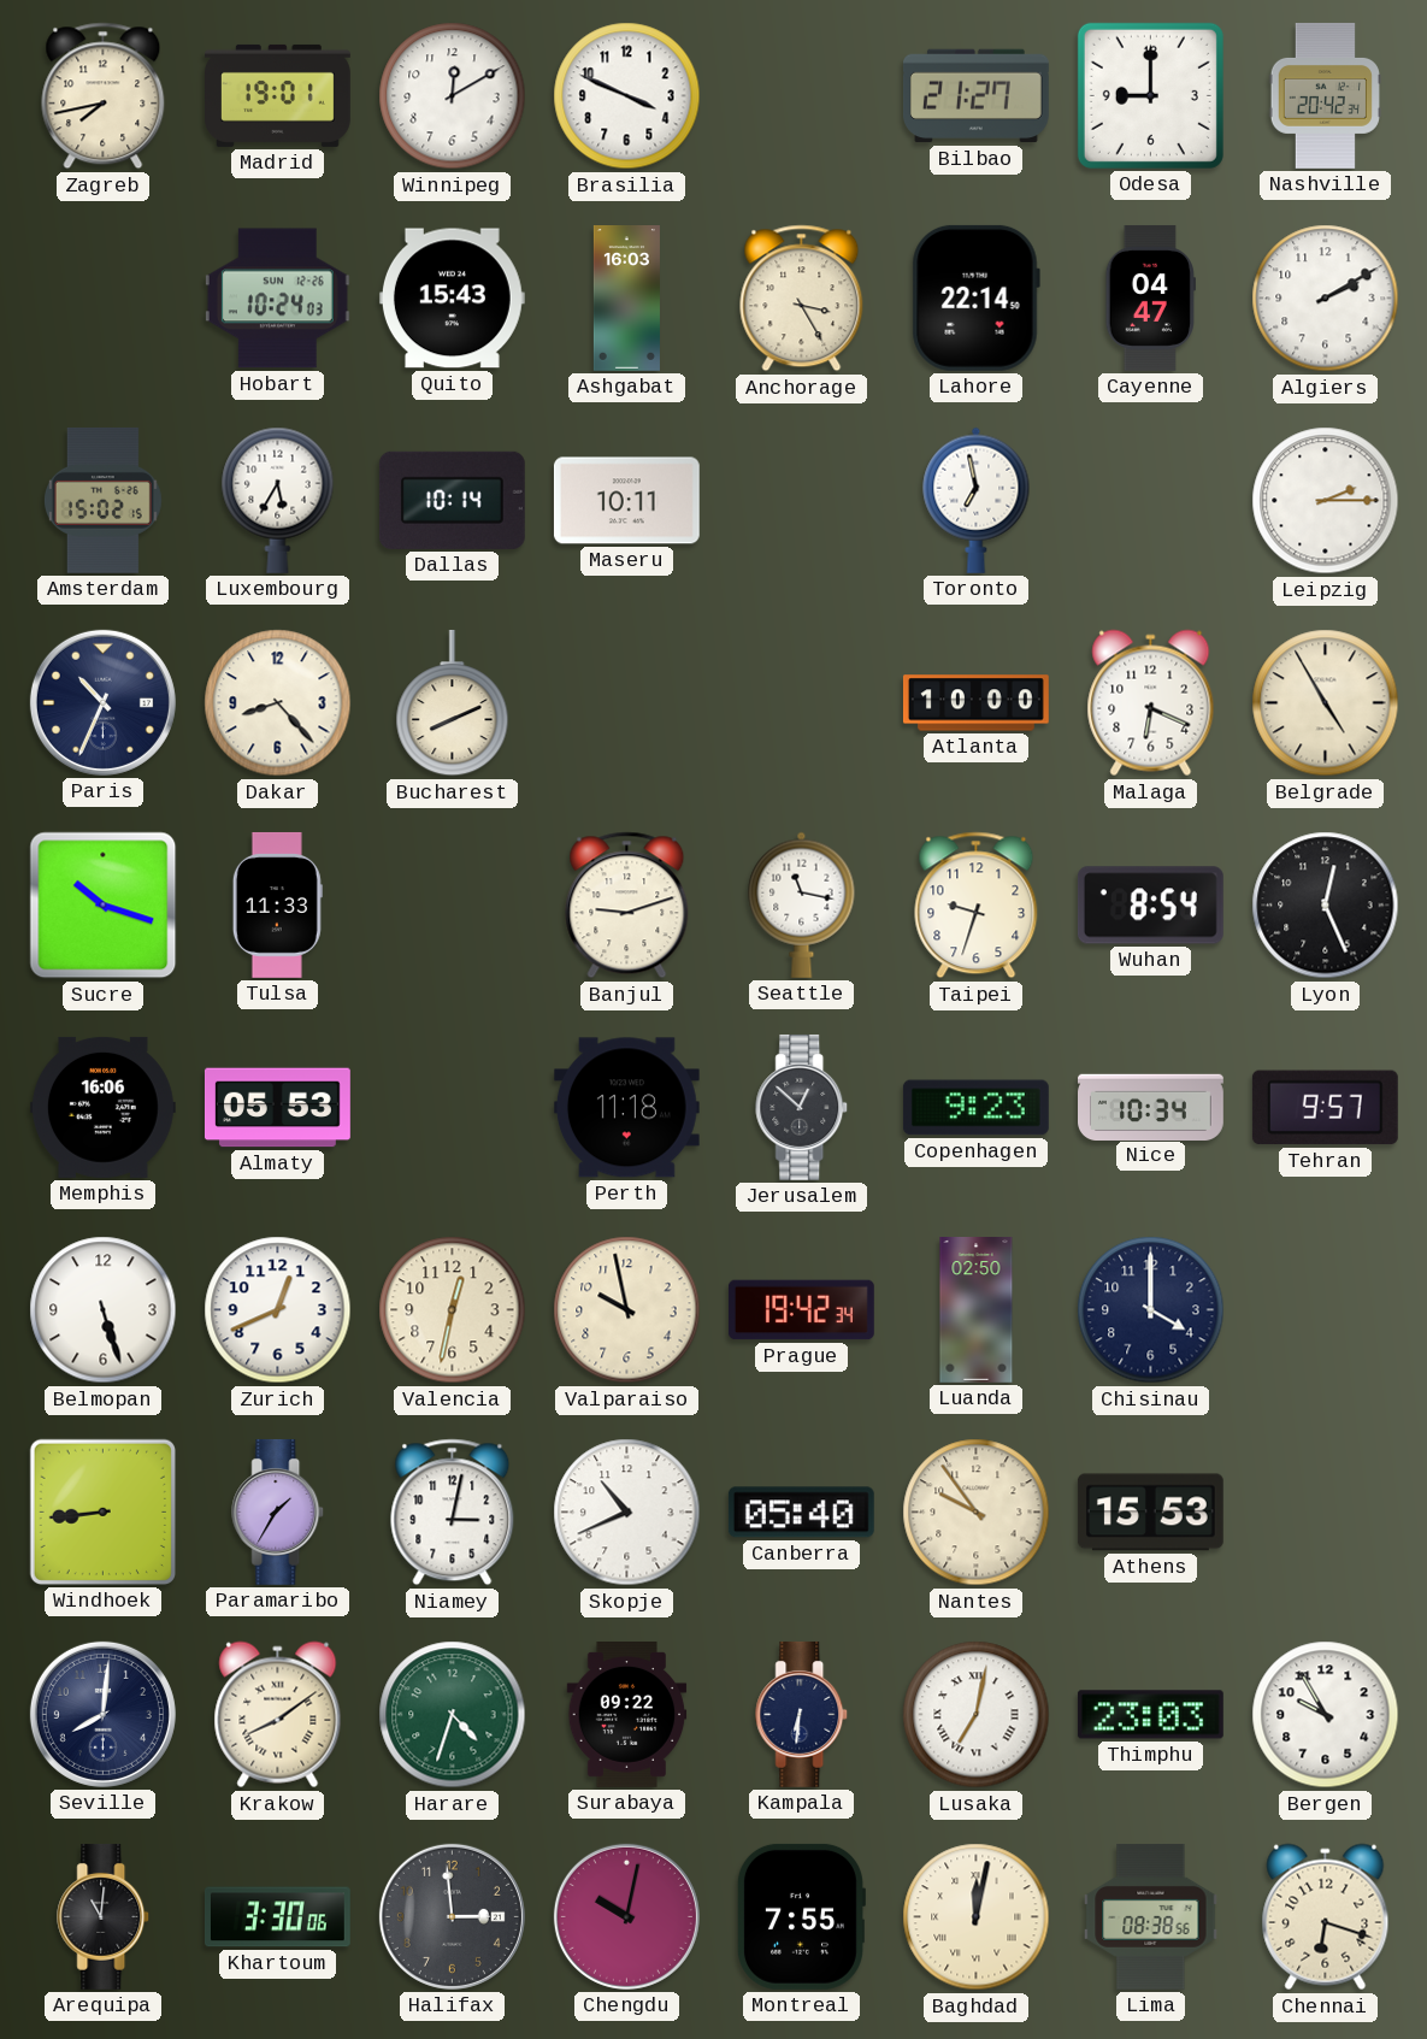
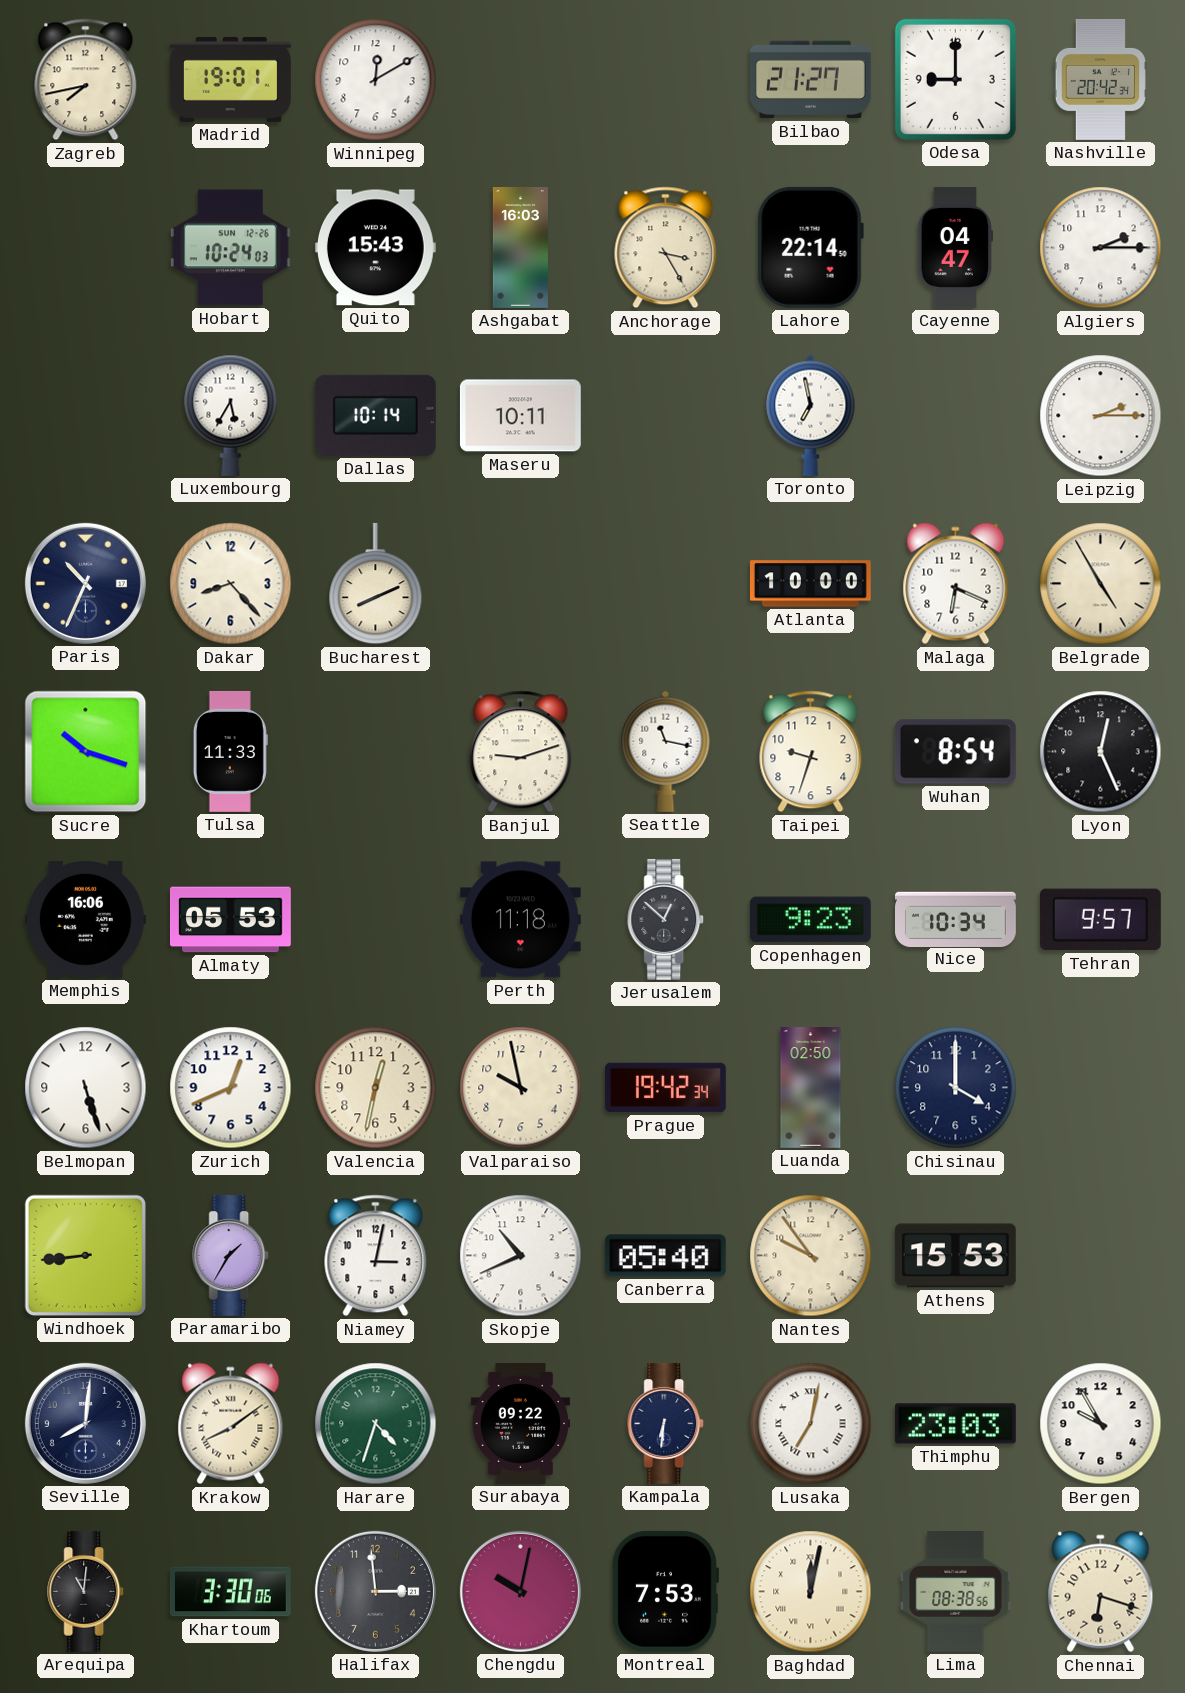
Brasilia: 3:49 -> none
Algiers: 2:10 -> 2:15
Amsterdam: 15:02 -> none
Montreal: 7:55 -> 7:53
